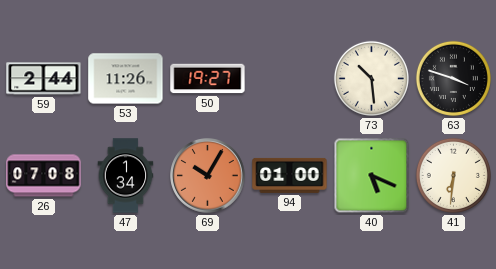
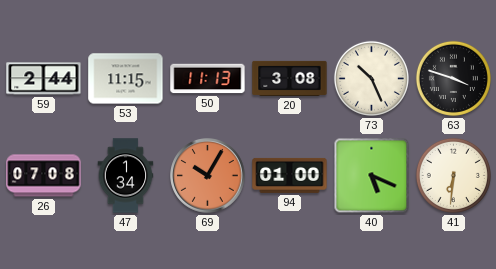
53: 11:26 -> 11:15
50: 19:27 -> 11:13
20: none -> 3:08
73: 10:29 -> 10:26
